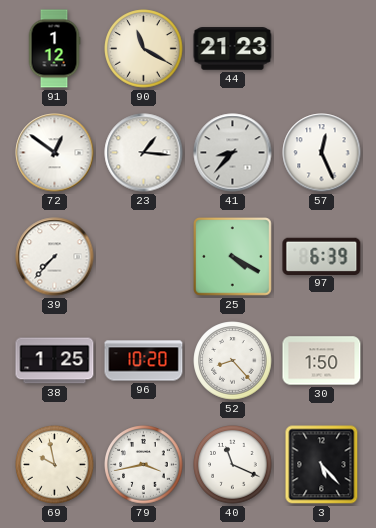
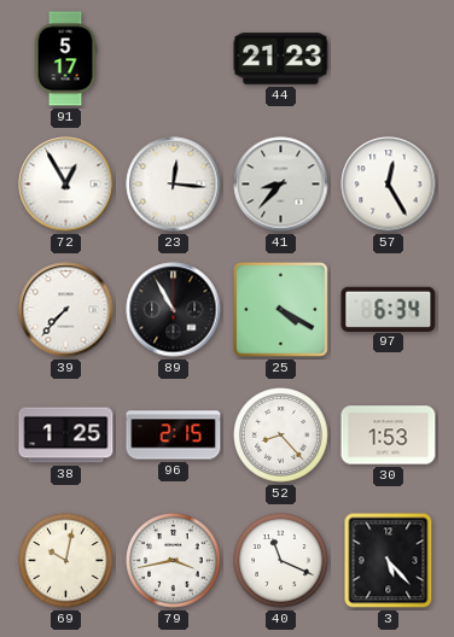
91: 1:12 -> 5:17
90: 11:20 -> none
72: 12:51 -> 12:55
23: 1:16 -> 12:16
57: 12:26 -> 12:25
89: none -> 10:55
97: 6:39 -> 6:34
96: 10:20 -> 2:15
30: 1:50 -> 1:53
69: 9:58 -> 10:02
